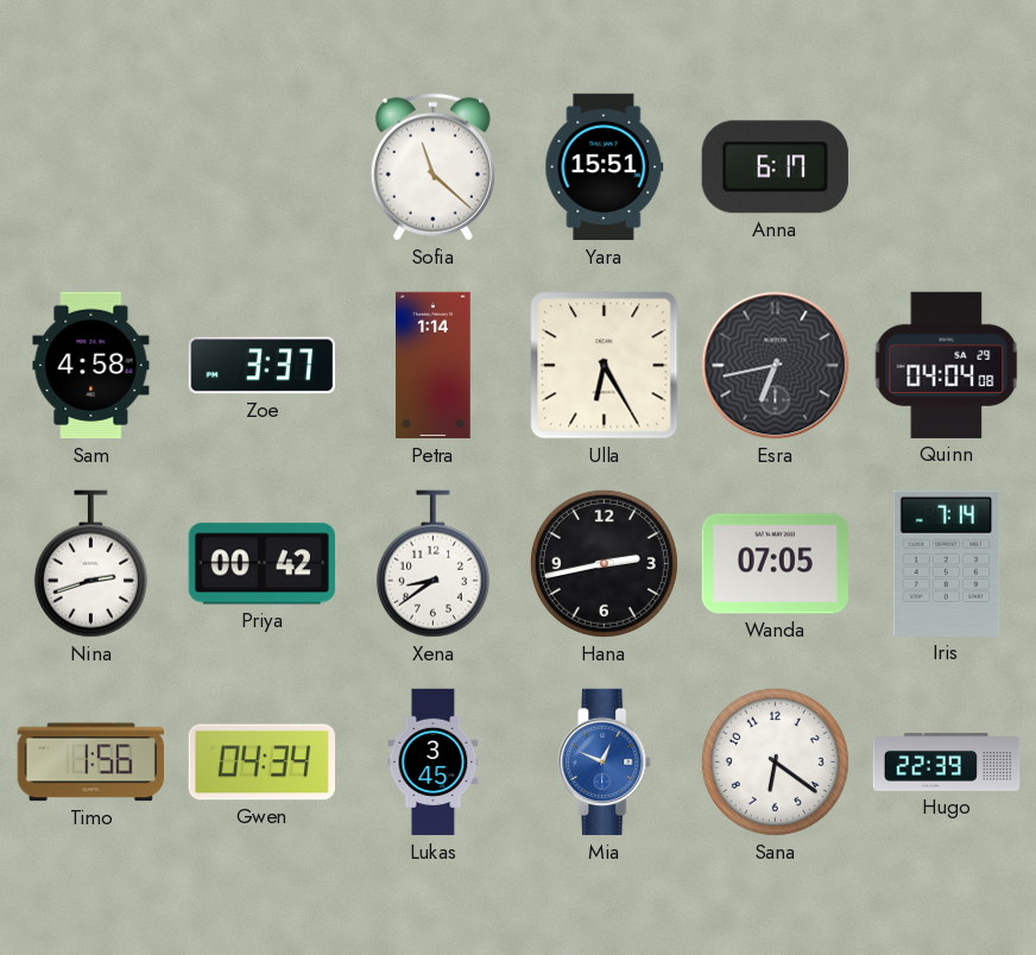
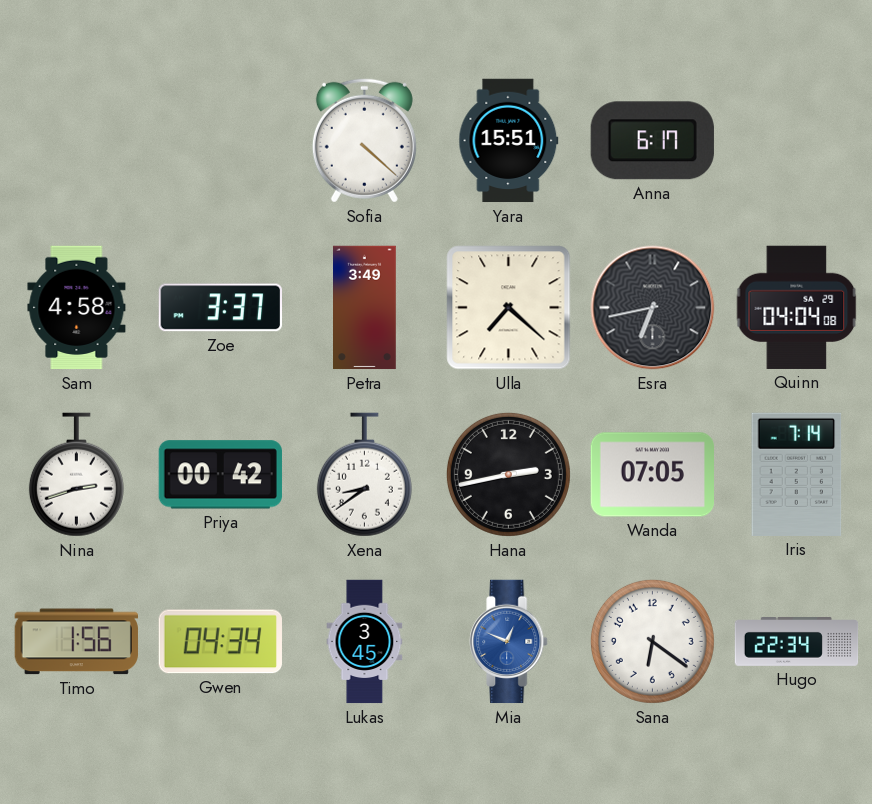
Sofia: 11:22 -> 4:22
Petra: 1:14 -> 3:49
Ulla: 6:25 -> 7:22
Hugo: 22:39 -> 22:34
